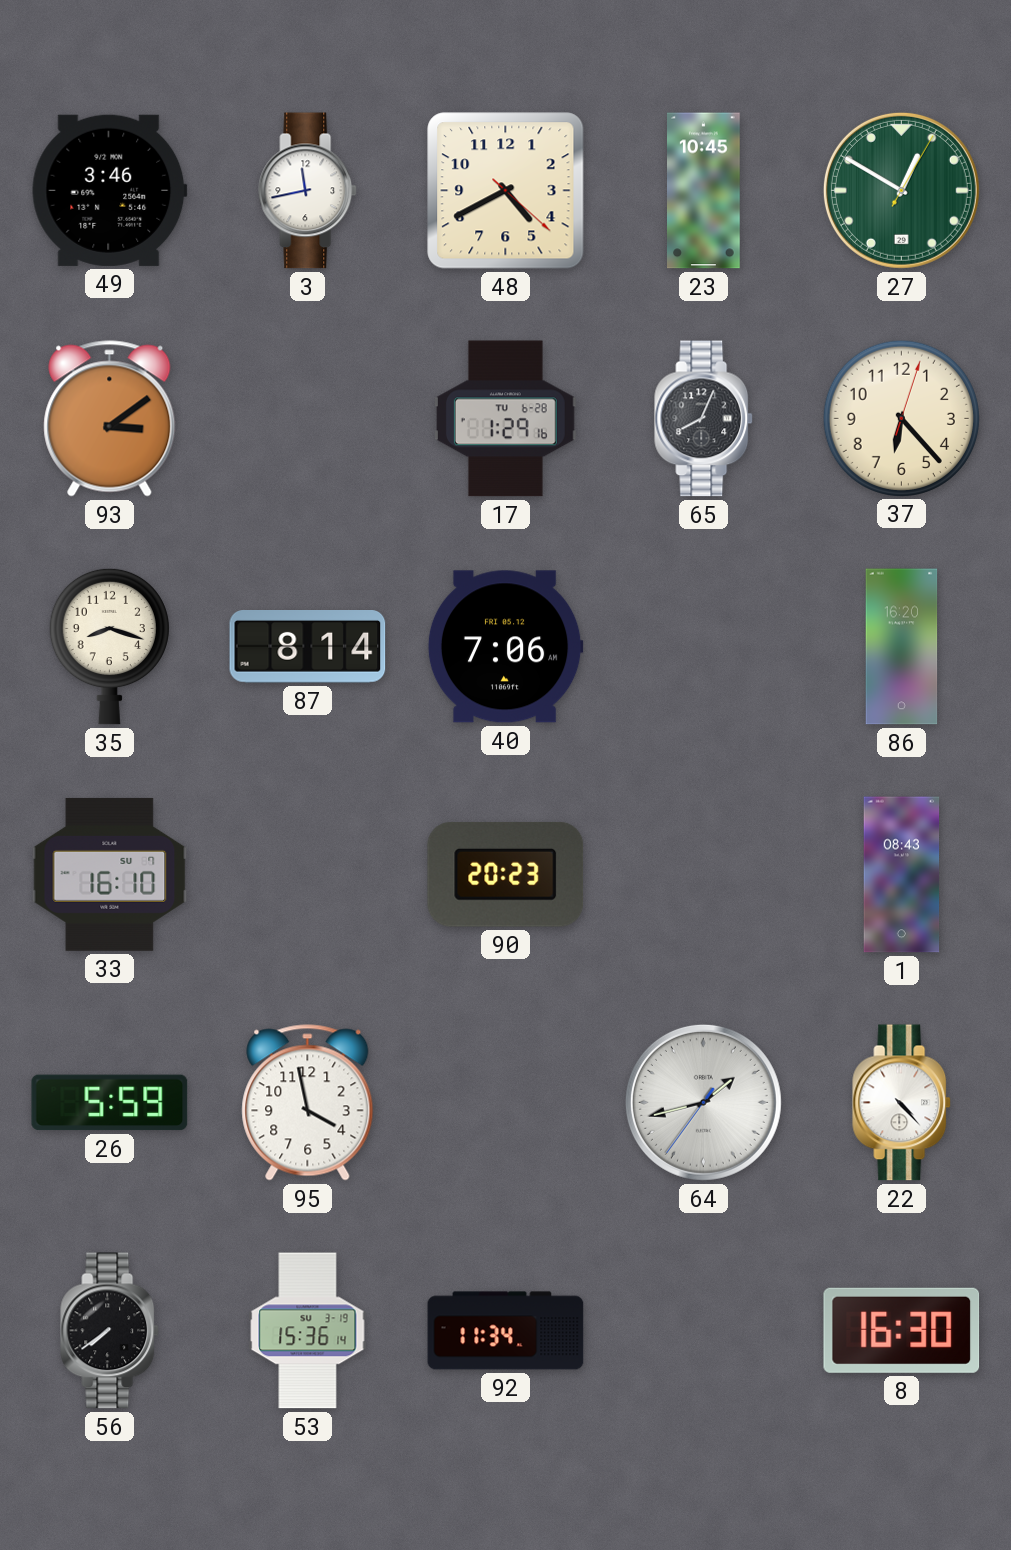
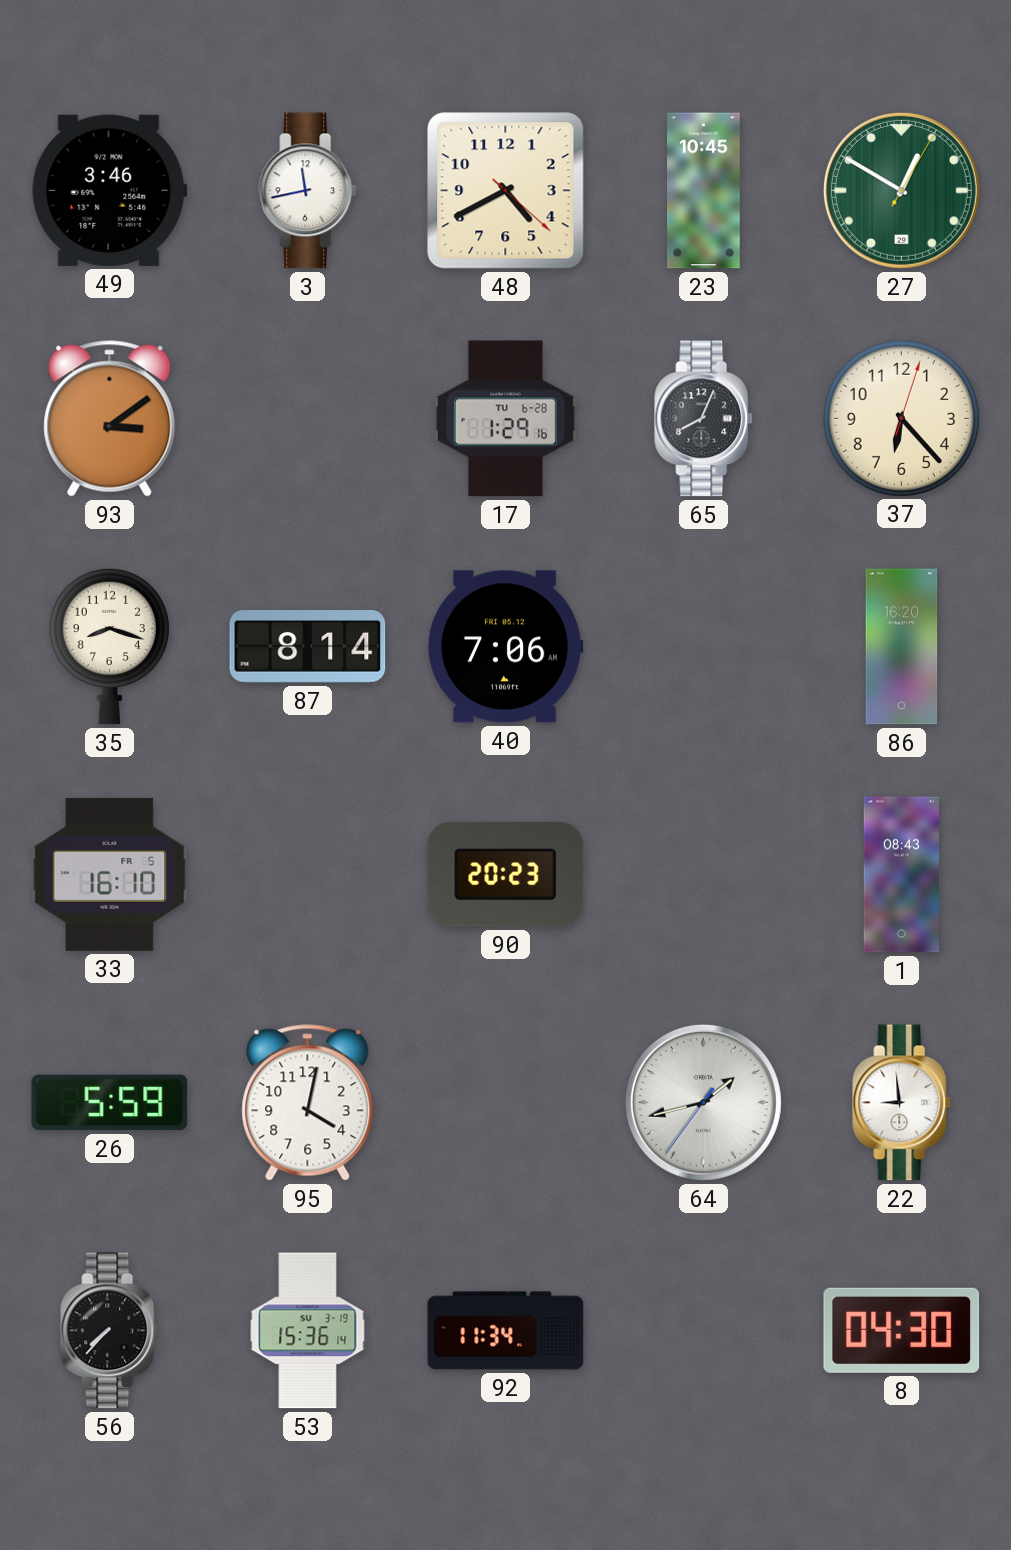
33 date: SU 7 -> FR 5
95: 3:58 -> 4:02
22: 4:23 -> 8:59
56: 7:39 -> 7:37
8: 16:30 -> 04:30
